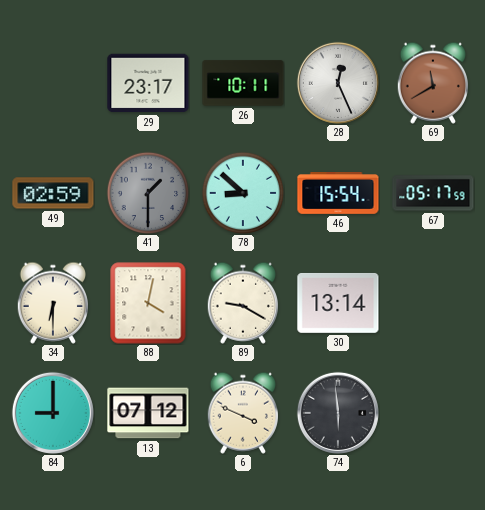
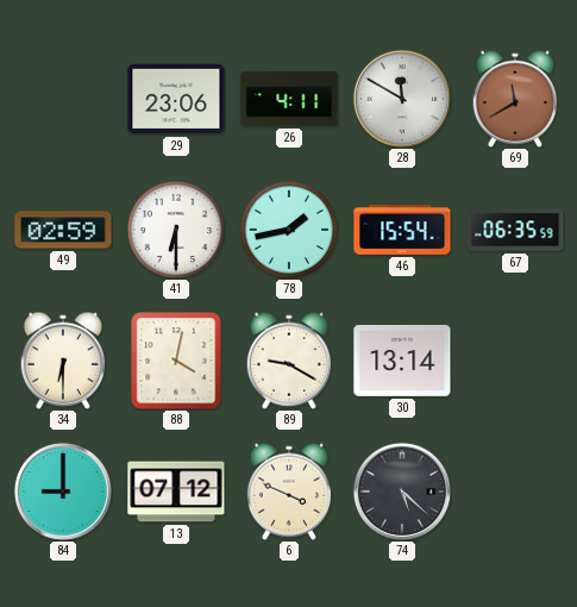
29: 23:17 -> 23:06
26: 10:11 -> 4:11
28: 12:26 -> 11:50
41: 1:30 -> 6:30
41 dial: grey -> white
78: 8:52 -> 1:43
67: 05:17 -> 06:35
74: 5:59 -> 5:22
